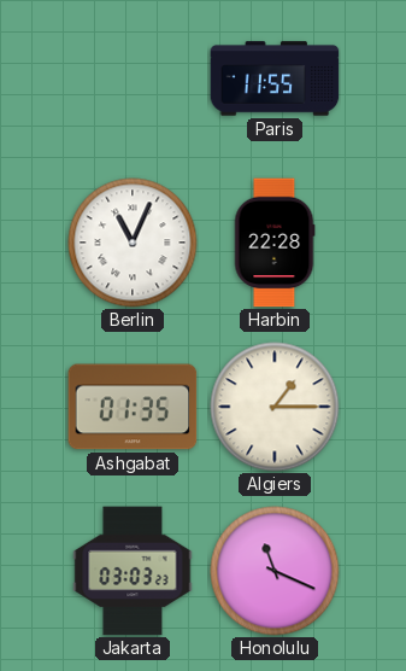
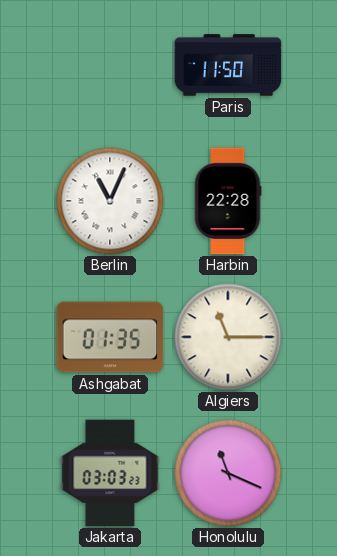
Paris: 11:55 -> 11:50
Algiers: 1:15 -> 11:15
